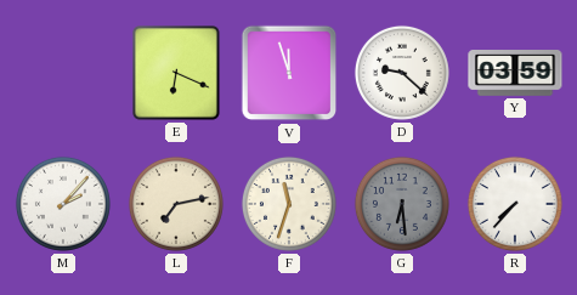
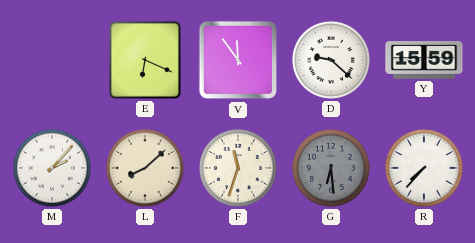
V: 11:57 -> 11:54
Y: 03:59 -> 15:59
L: 7:13 -> 8:08
